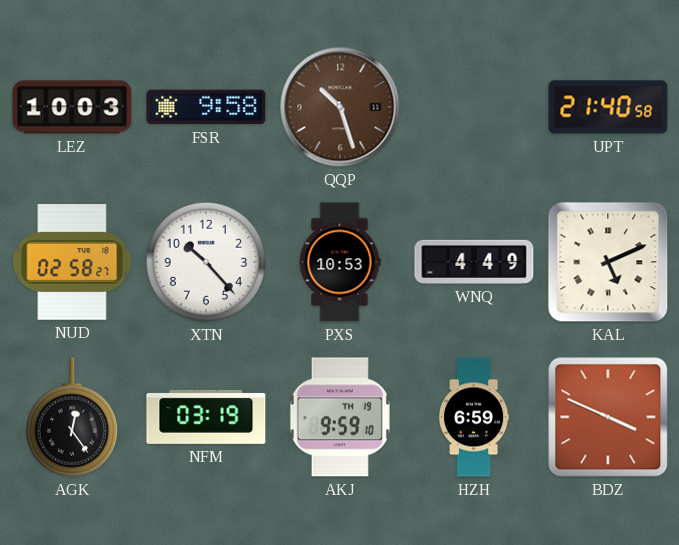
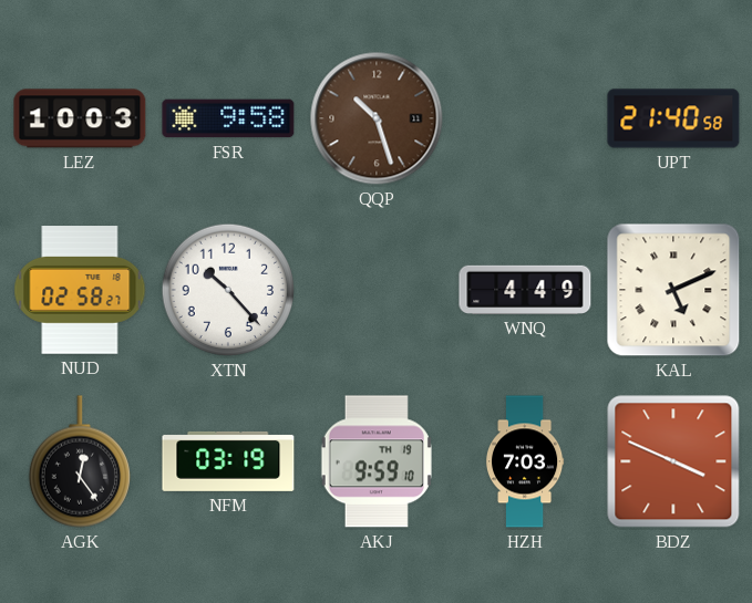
PXS: 10:53 -> none
HZH: 6:59 -> 7:03
